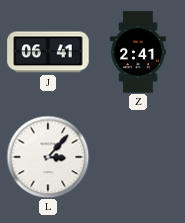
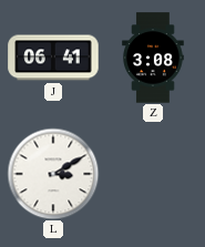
Z: 2:41 -> 3:08
L: 3:07 -> 3:10
